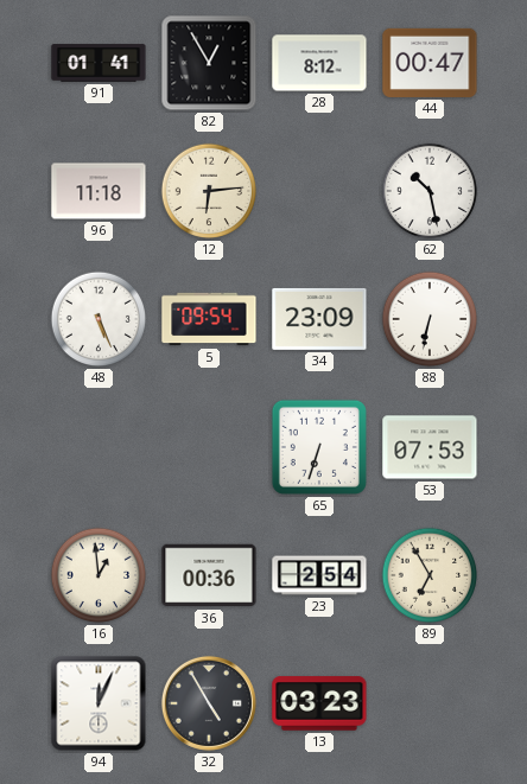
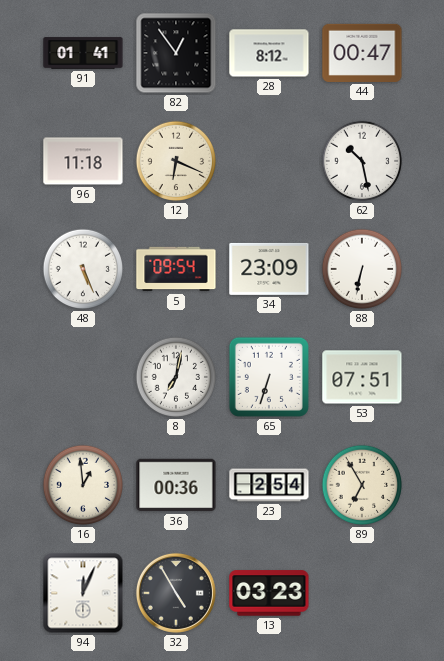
82: 12:55 -> 12:54
12: 6:14 -> 6:19
8: none -> 7:02
53: 07:53 -> 07:51
